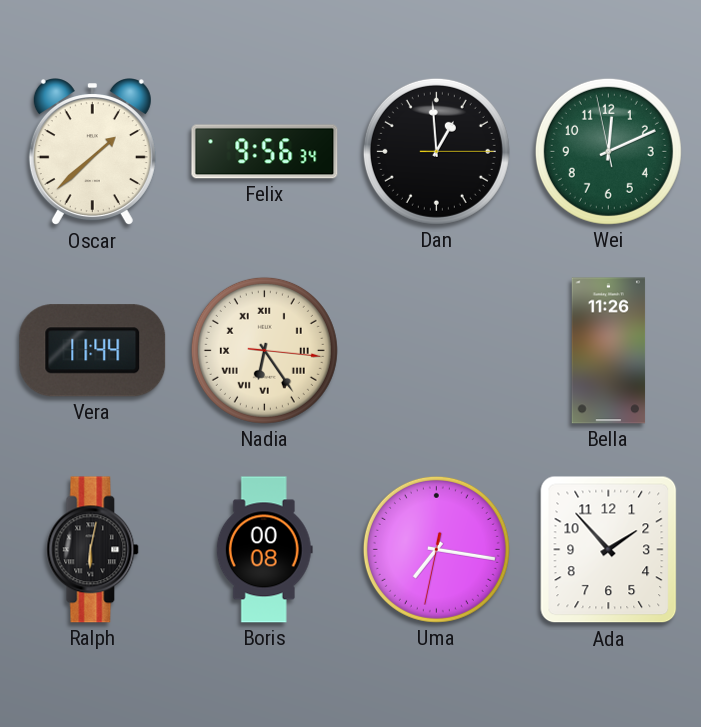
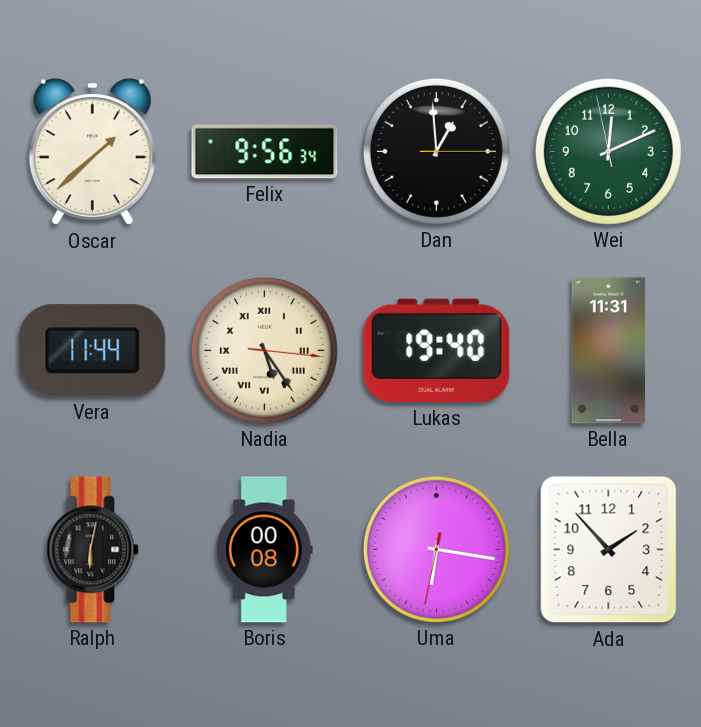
Nadia: 6:24 -> 5:24
Lukas: none -> 19:40
Bella: 11:26 -> 11:31
Uma: 7:16 -> 6:16
